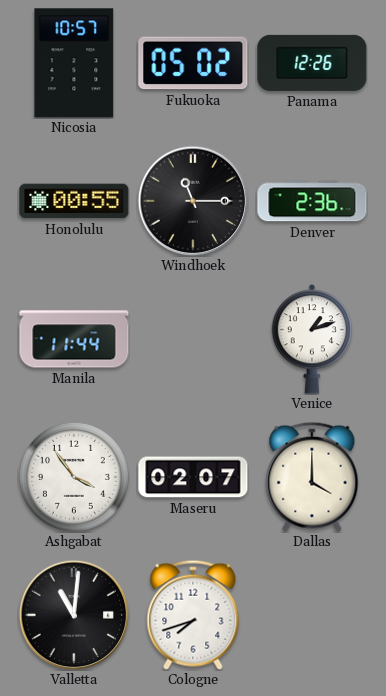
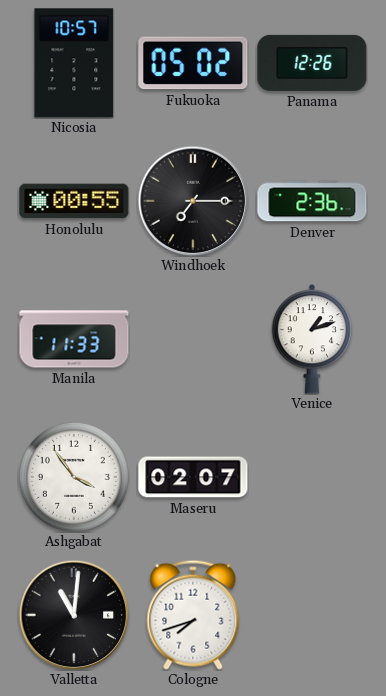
Windhoek: 11:15 -> 7:15
Manila: 11:44 -> 11:33
Dallas: 4:00 -> none
